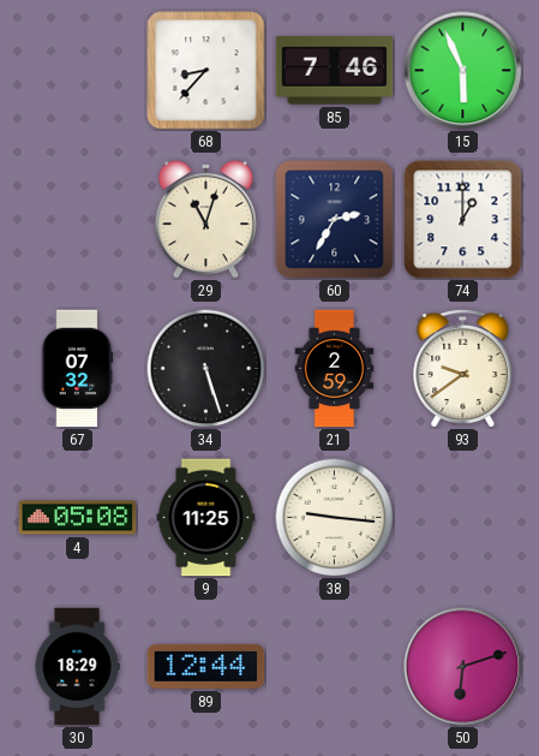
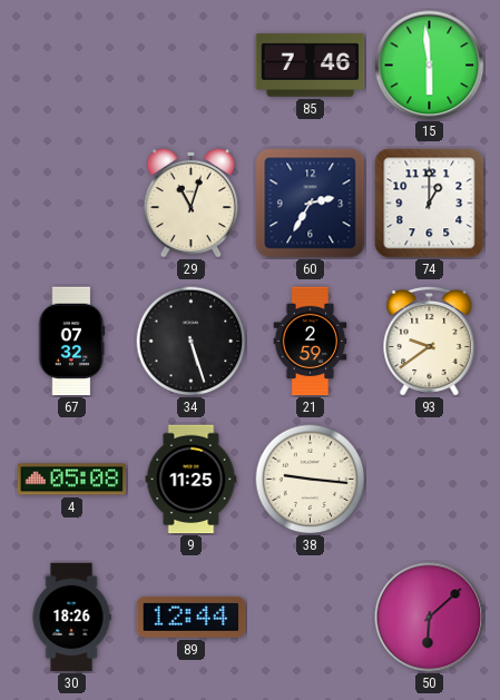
68: 8:37 -> none
15: 5:56 -> 5:59
30: 18:29 -> 18:26
50: 6:12 -> 6:08
